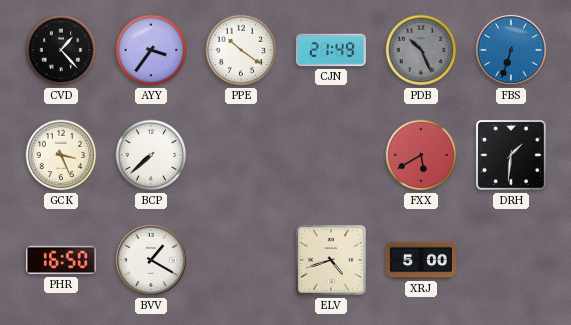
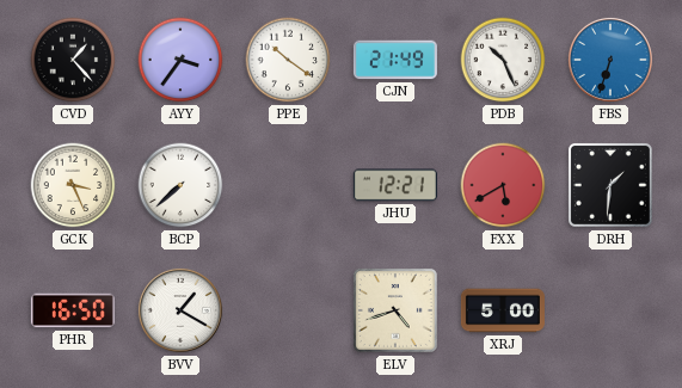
PDB dial: grey -> white
JHU: none -> 12:21
